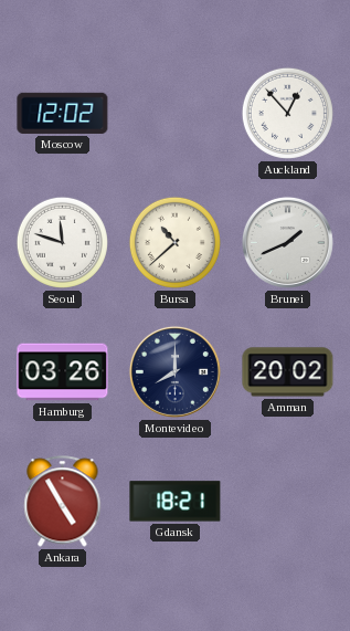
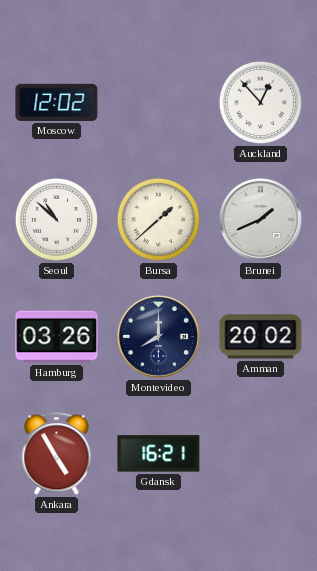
Seoul: 11:48 -> 10:52
Bursa: 10:38 -> 1:38
Gdansk: 18:21 -> 16:21
